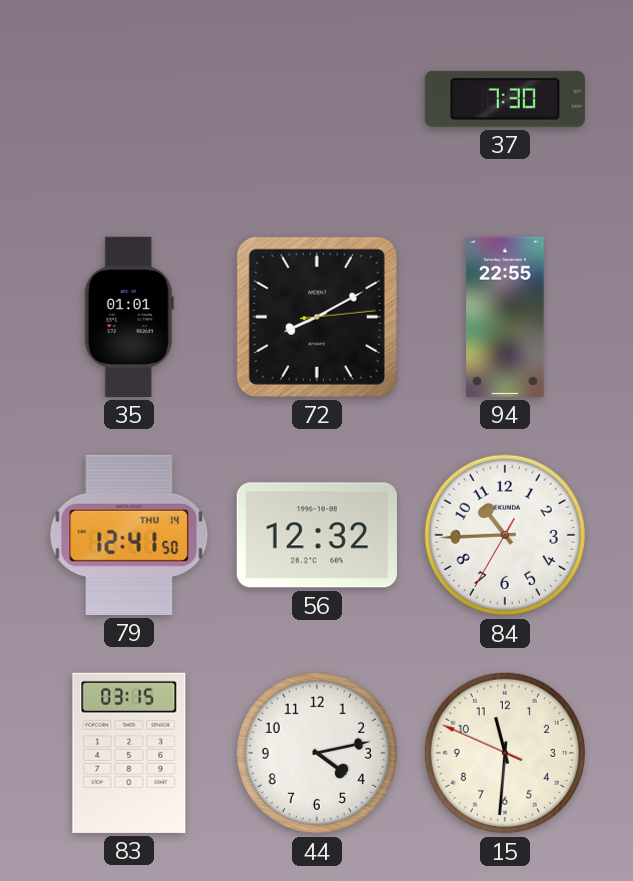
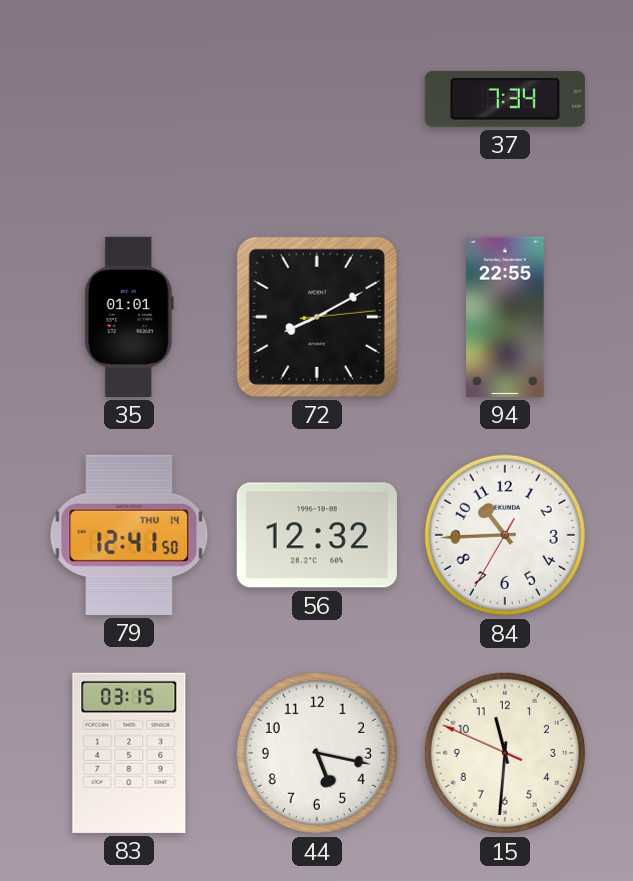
37: 7:30 -> 7:34
44: 4:13 -> 5:17
